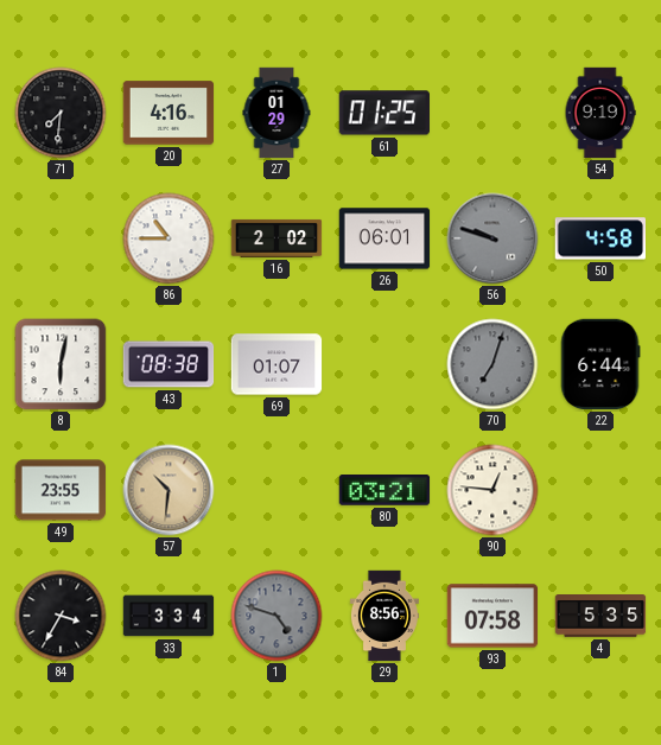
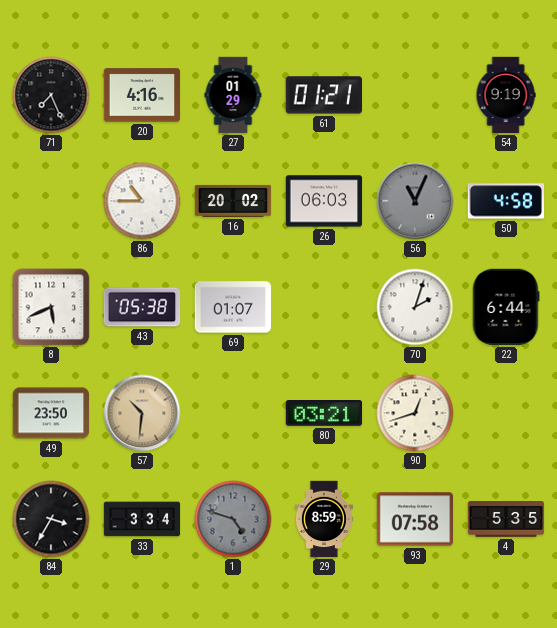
71: 7:31 -> 7:26
61: 01:25 -> 01:21
16: 2:02 -> 20:02
26: 06:01 -> 06:03
56: 9:48 -> 11:04
8: 6:02 -> 5:41
43: 08:38 -> 05:38
70: 7:03 -> 2:03
70 dial: grey -> white
49: 23:55 -> 23:50
90: 12:46 -> 12:42
29: 8:56 -> 8:59
